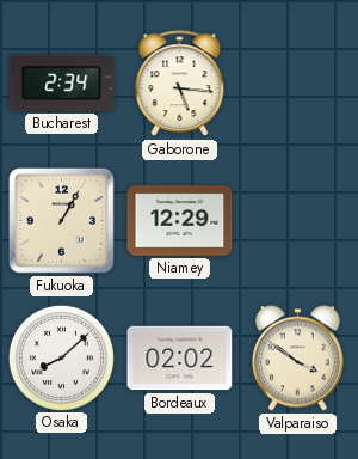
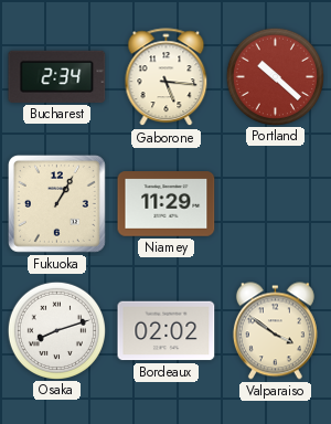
Portland: none -> 10:22
Niamey: 12:29 -> 11:29
Osaka: 8:08 -> 8:12
